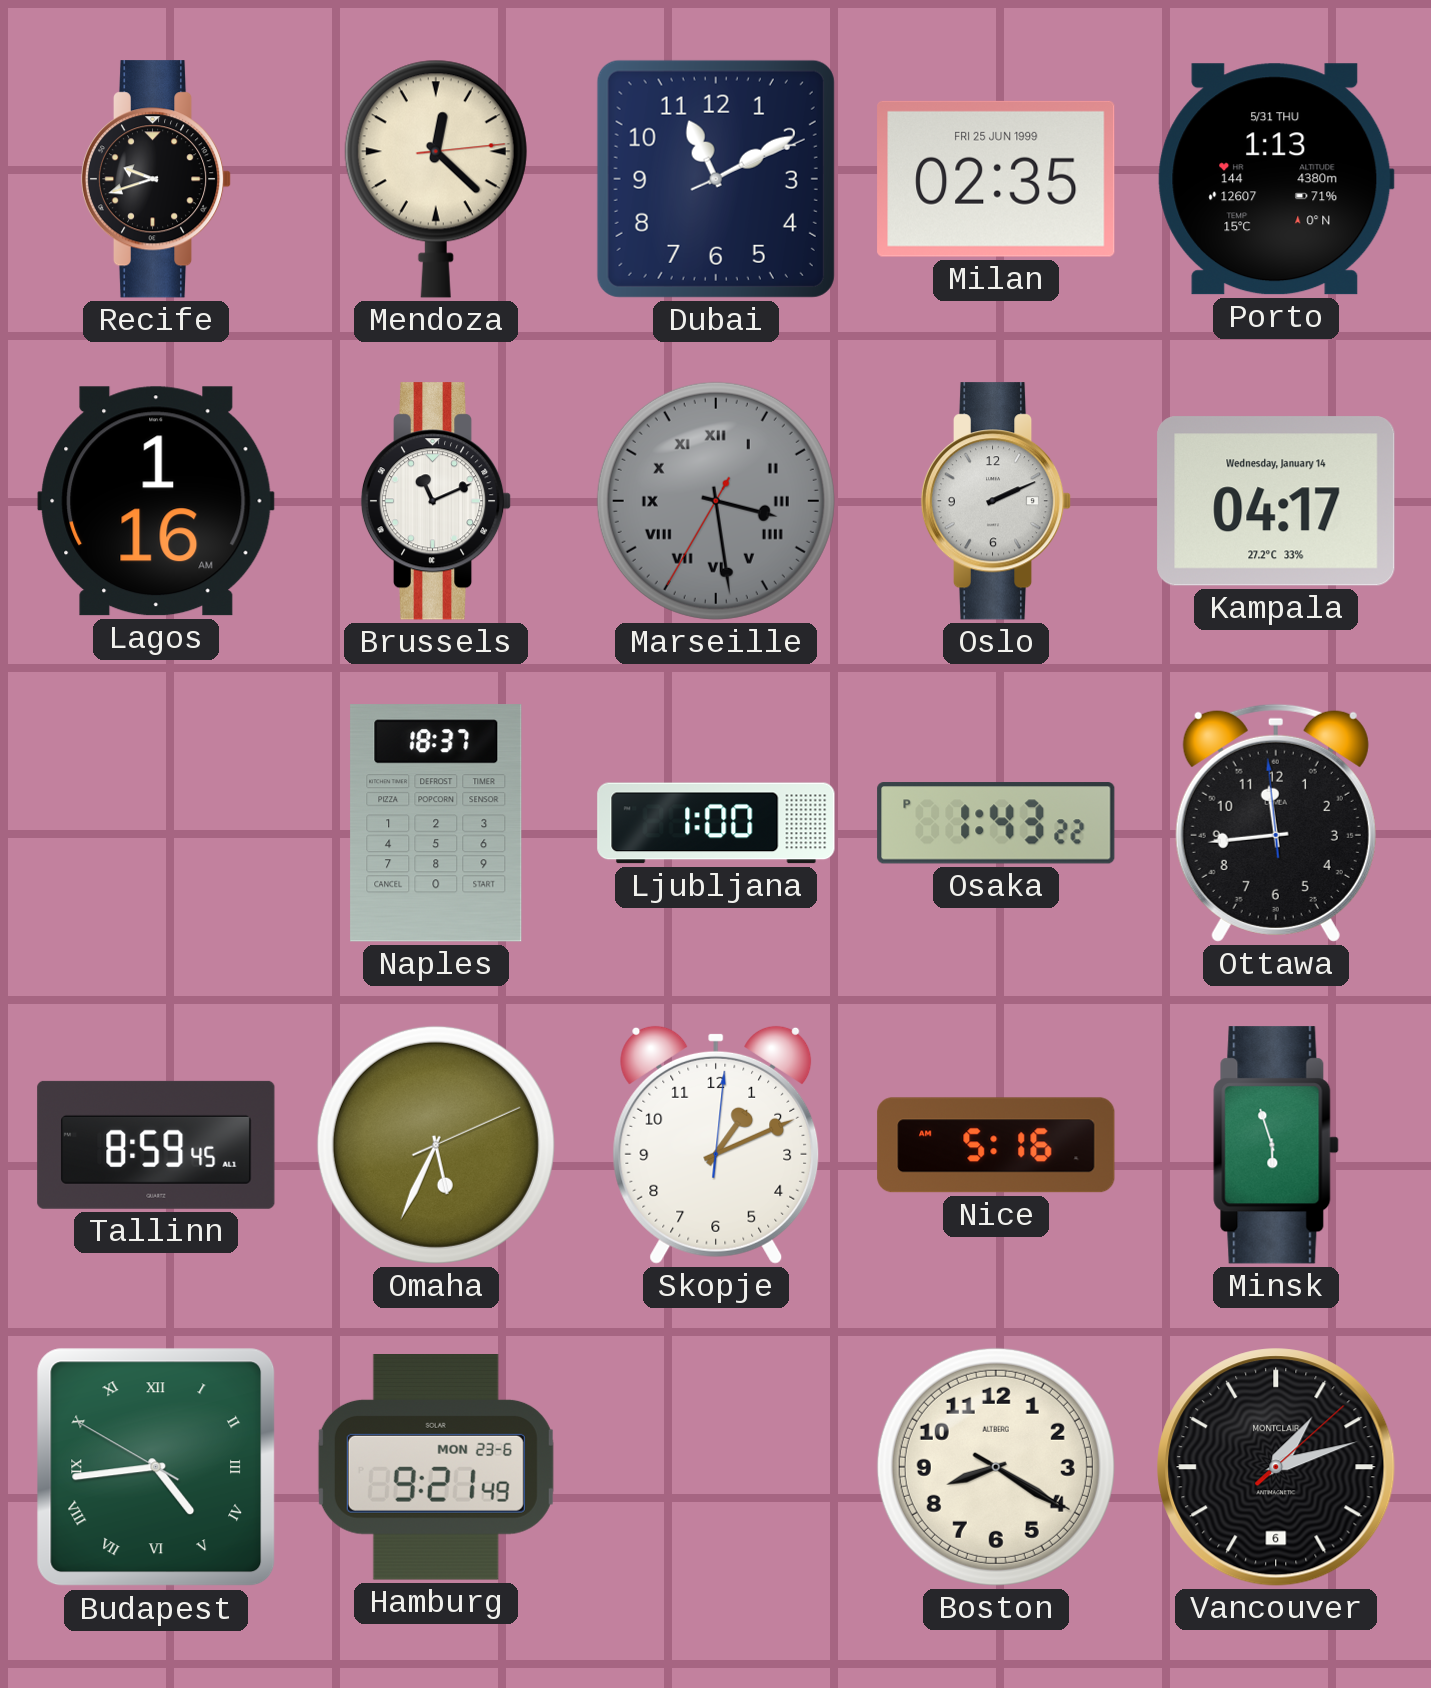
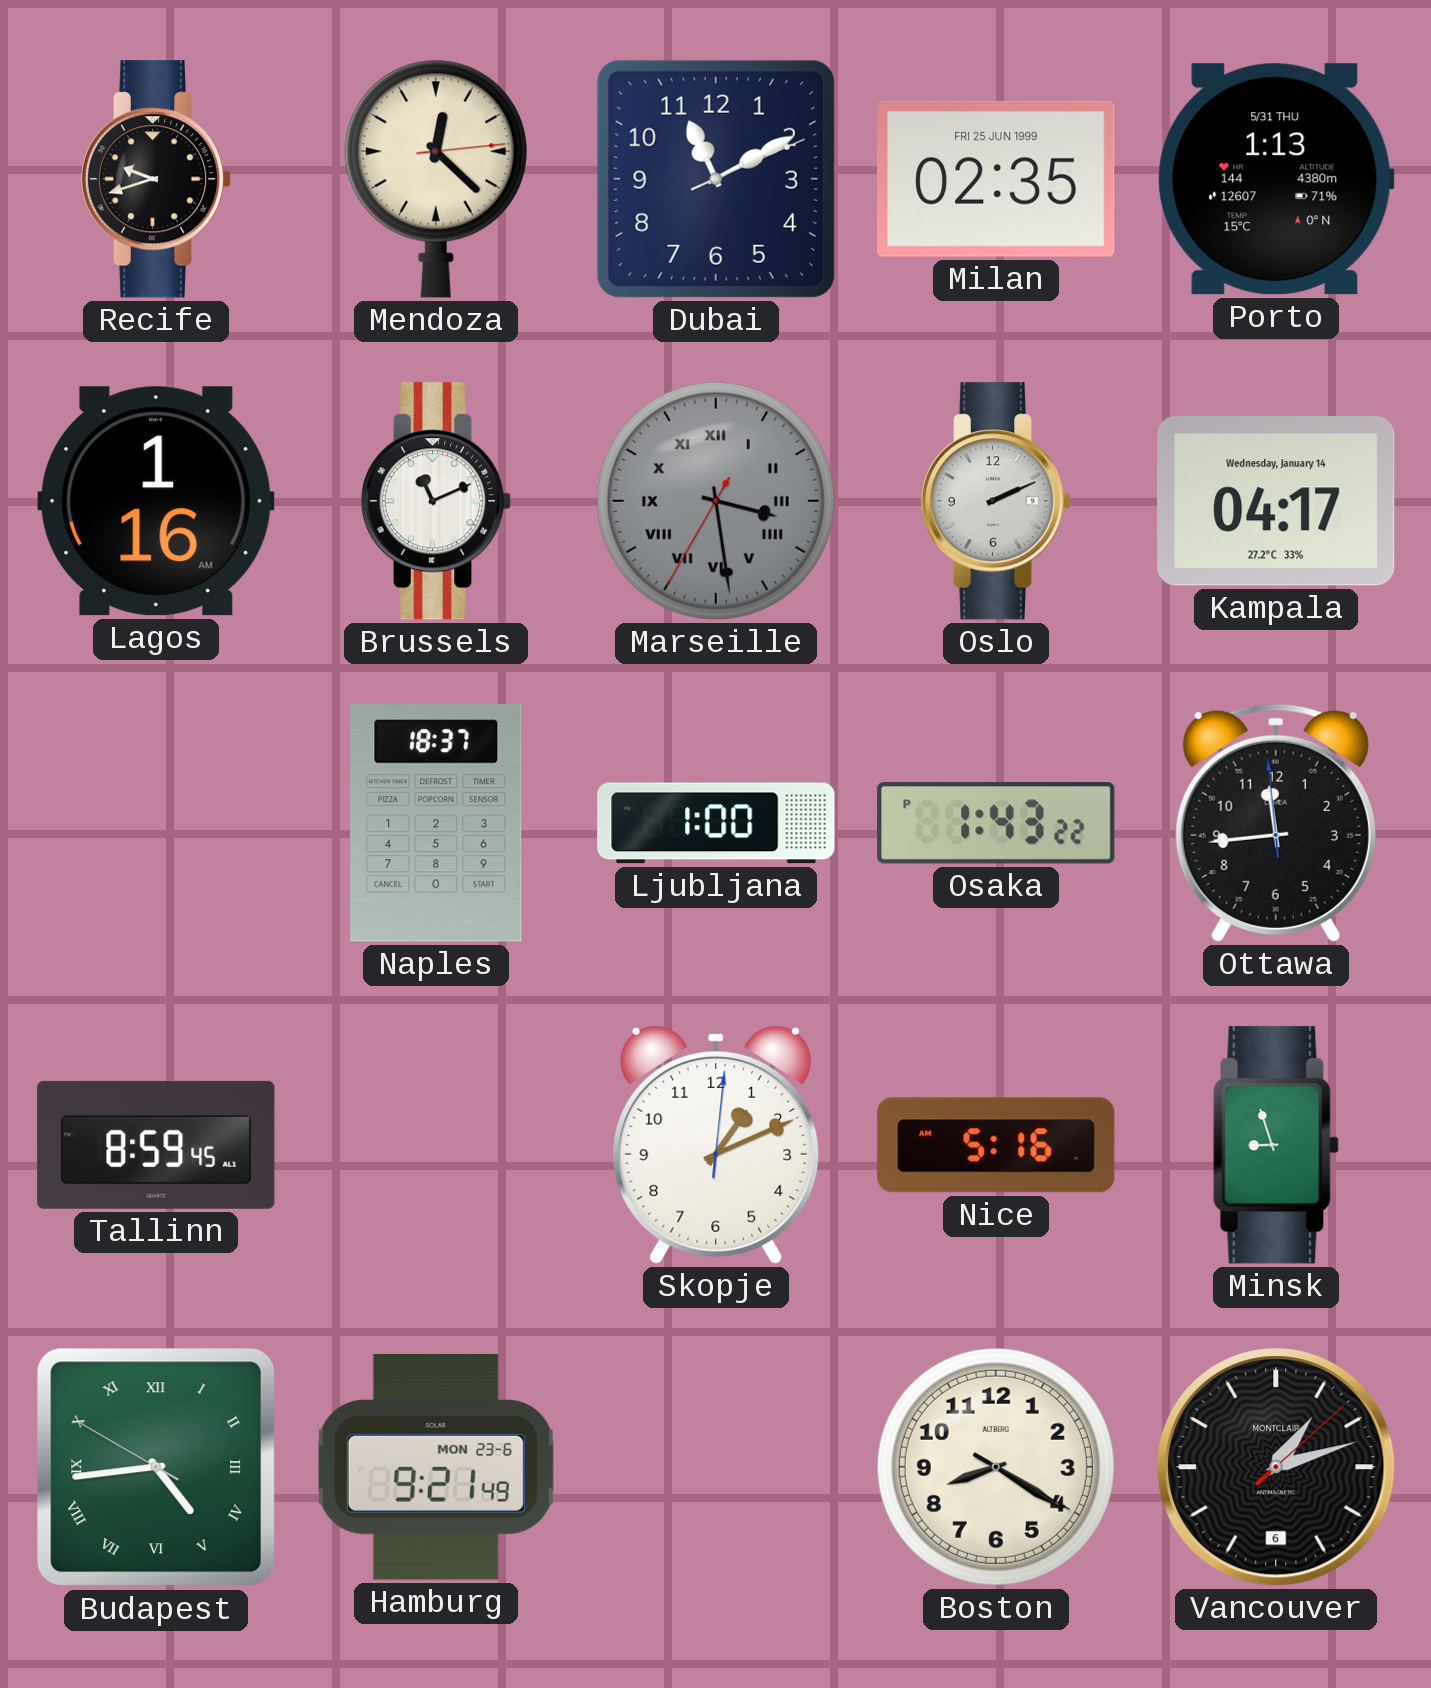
Omaha: 5:34 -> none
Minsk: 5:57 -> 8:57
